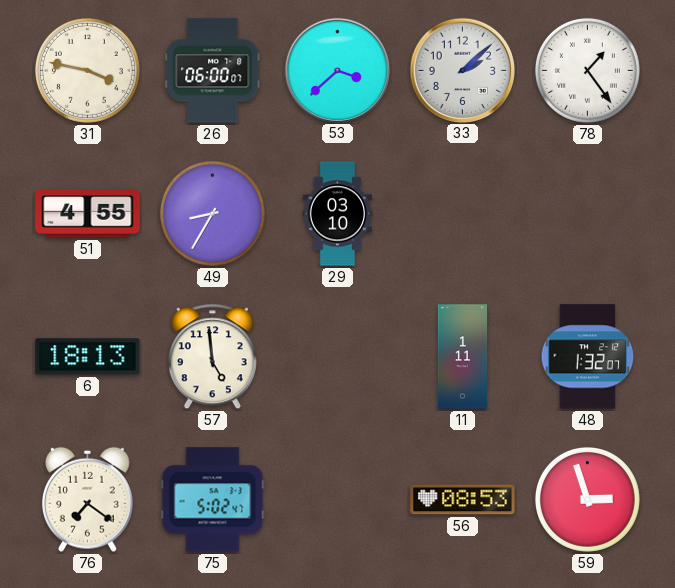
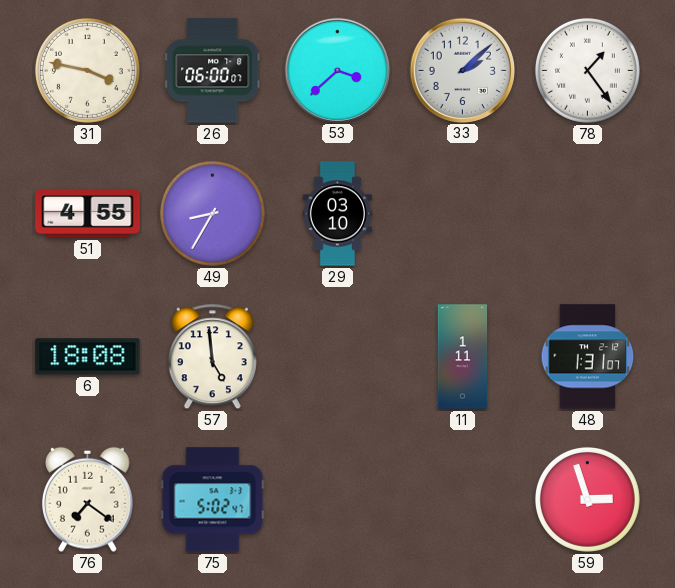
6: 18:13 -> 18:08
48: 1:32 -> 1:31
56: 08:53 -> none
